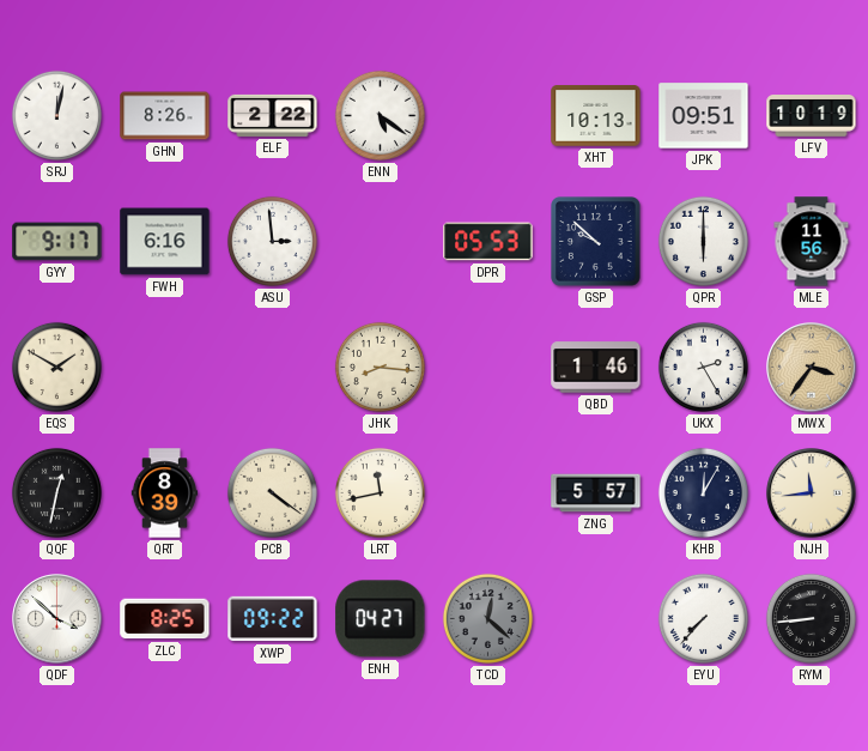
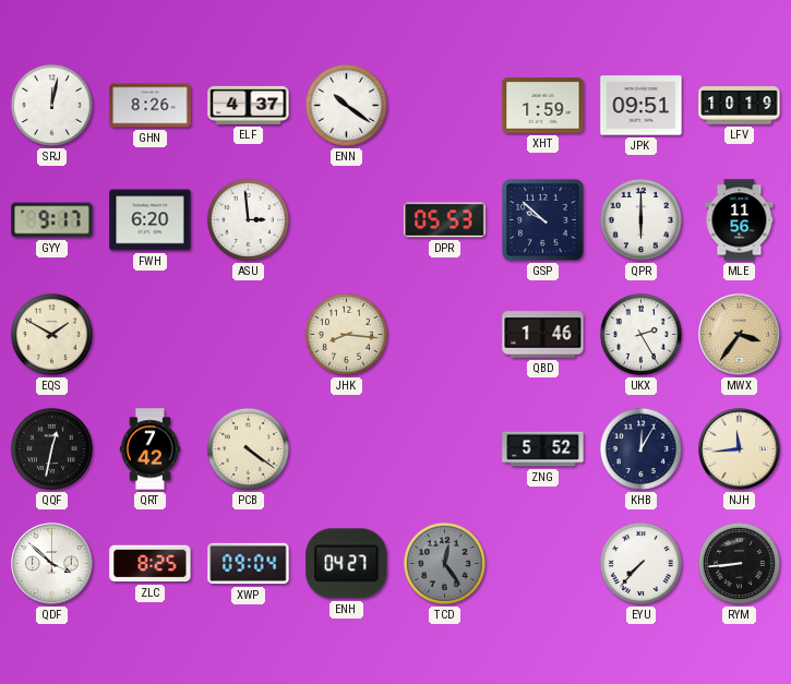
ELF: 2:22 -> 4:37
ENN: 5:21 -> 10:21
XHT: 10:13 -> 1:59
FWH: 6:16 -> 6:20
QRT: 8:39 -> 7:42
LRT: 11:43 -> none
ZNG: 5:57 -> 5:52
XWP: 09:22 -> 09:04
TCD: 12:22 -> 12:24
